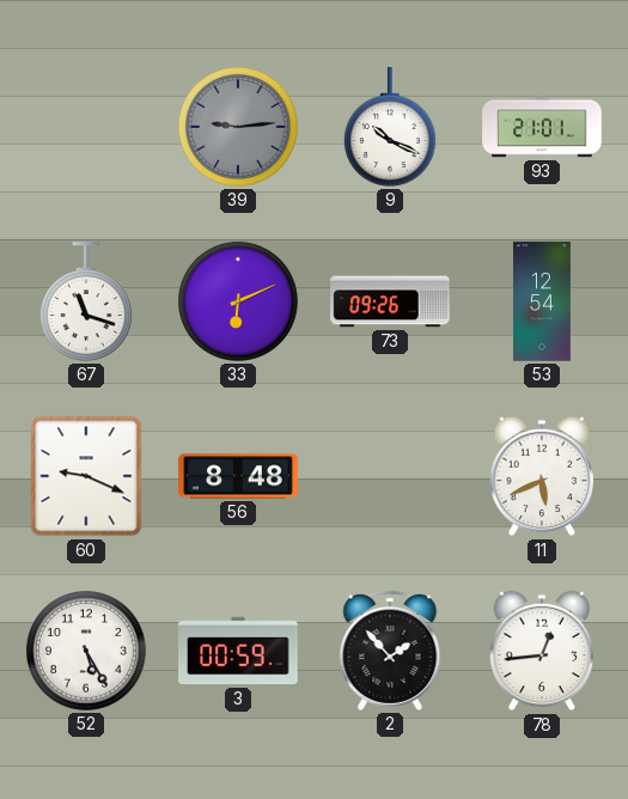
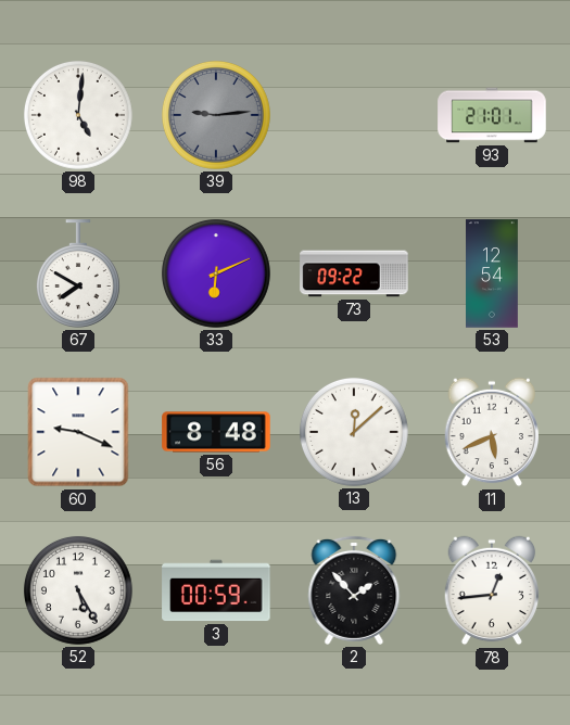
98: none -> 5:01
9: 10:19 -> none
67: 11:18 -> 7:50
73: 09:26 -> 09:22
13: none -> 12:08
